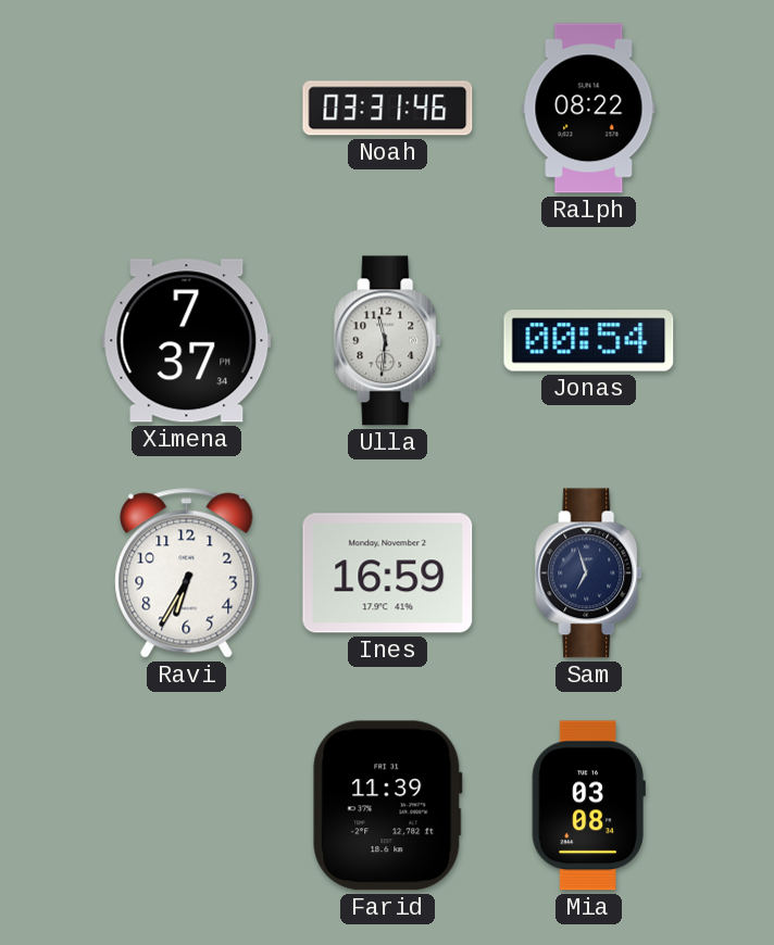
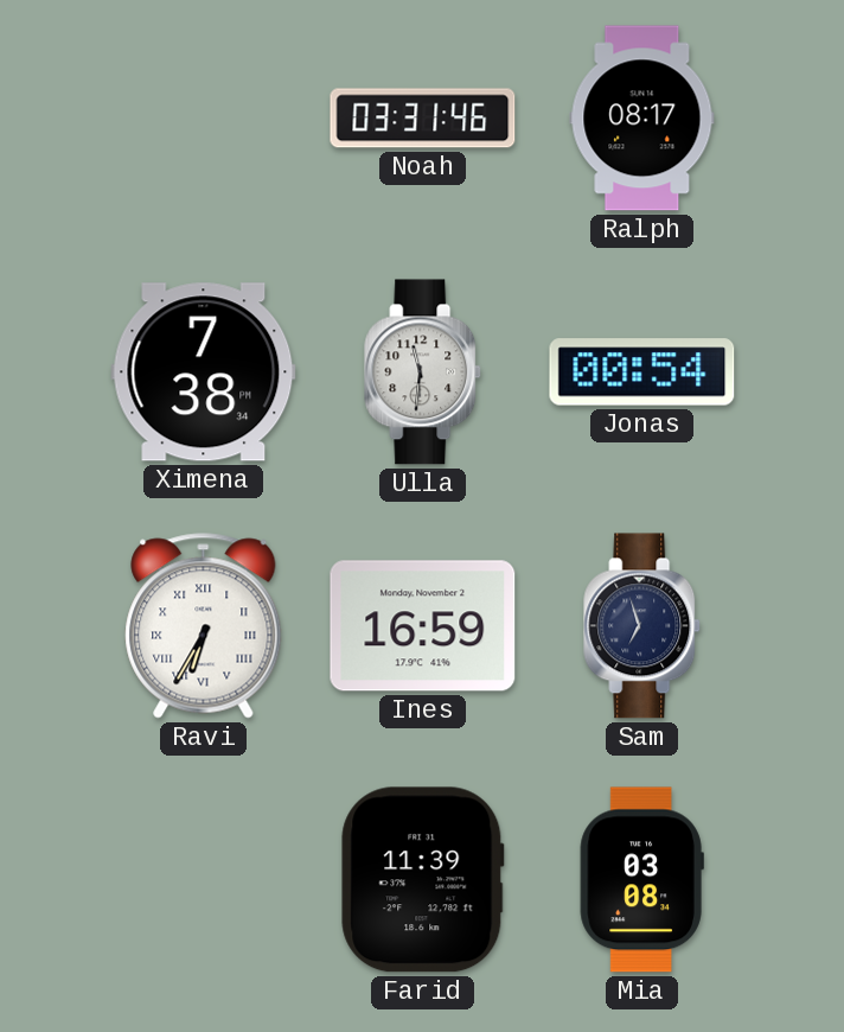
Ralph: 08:22 -> 08:17
Ximena: 7:37 -> 7:38
Ravi numerals: Arabic -> Roman
